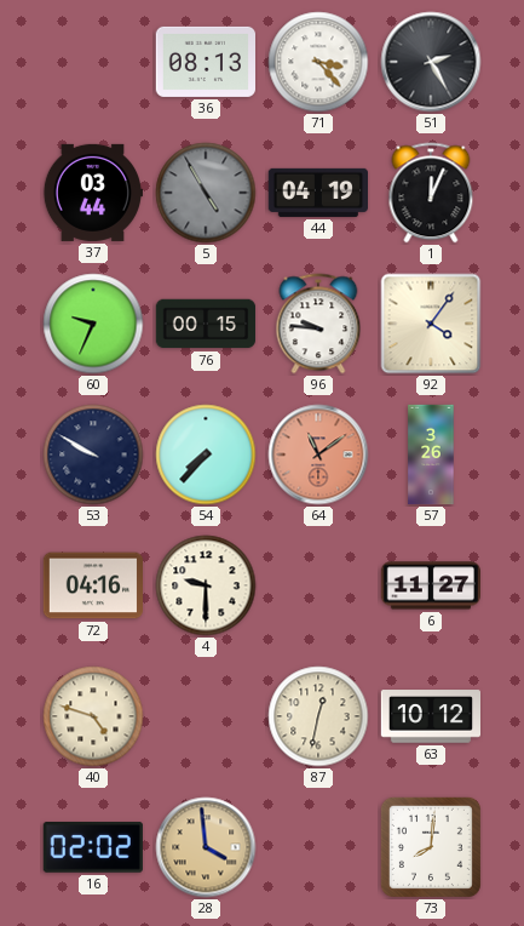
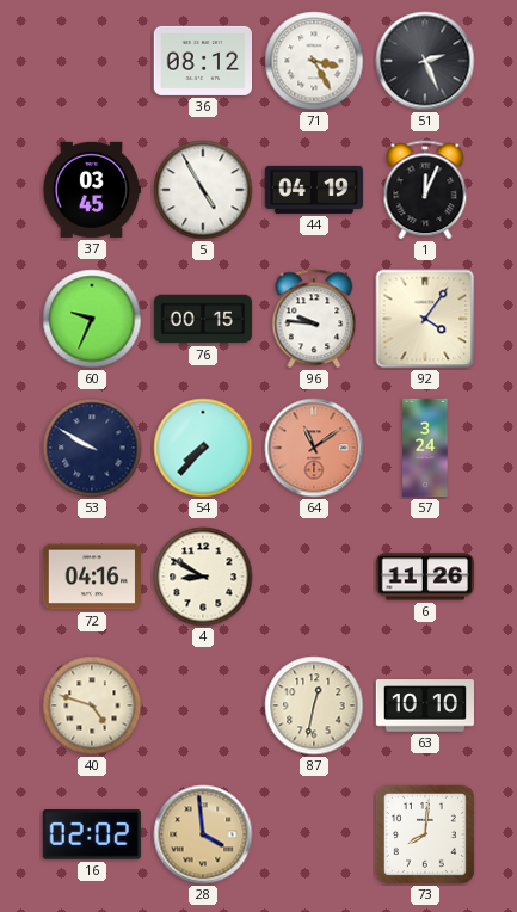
36: 08:13 -> 08:12
71: 3:23 -> 3:25
51: 2:25 -> 2:26
37: 03:44 -> 03:45
5 dial: grey -> white
57: 3:26 -> 3:24
4: 9:30 -> 8:50
6: 11:27 -> 11:26
63: 10:12 -> 10:10
